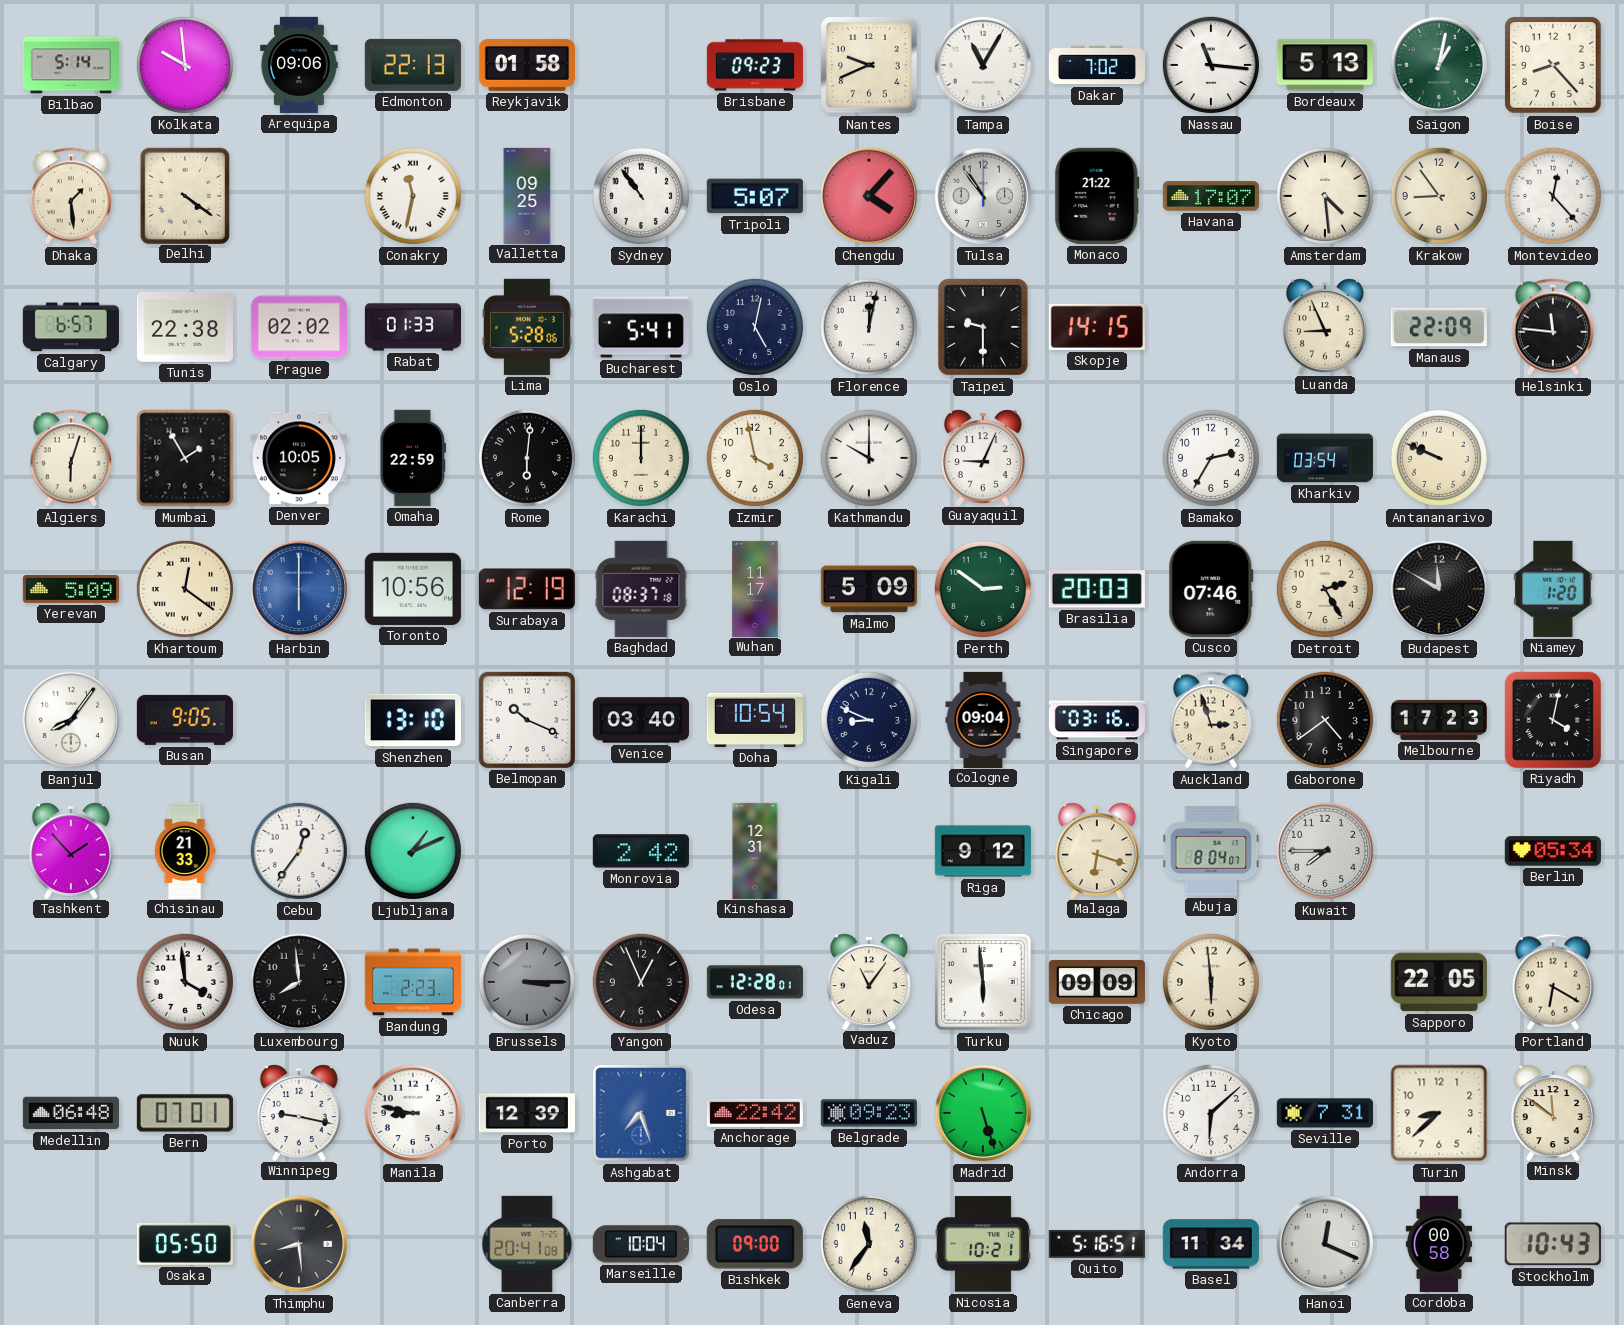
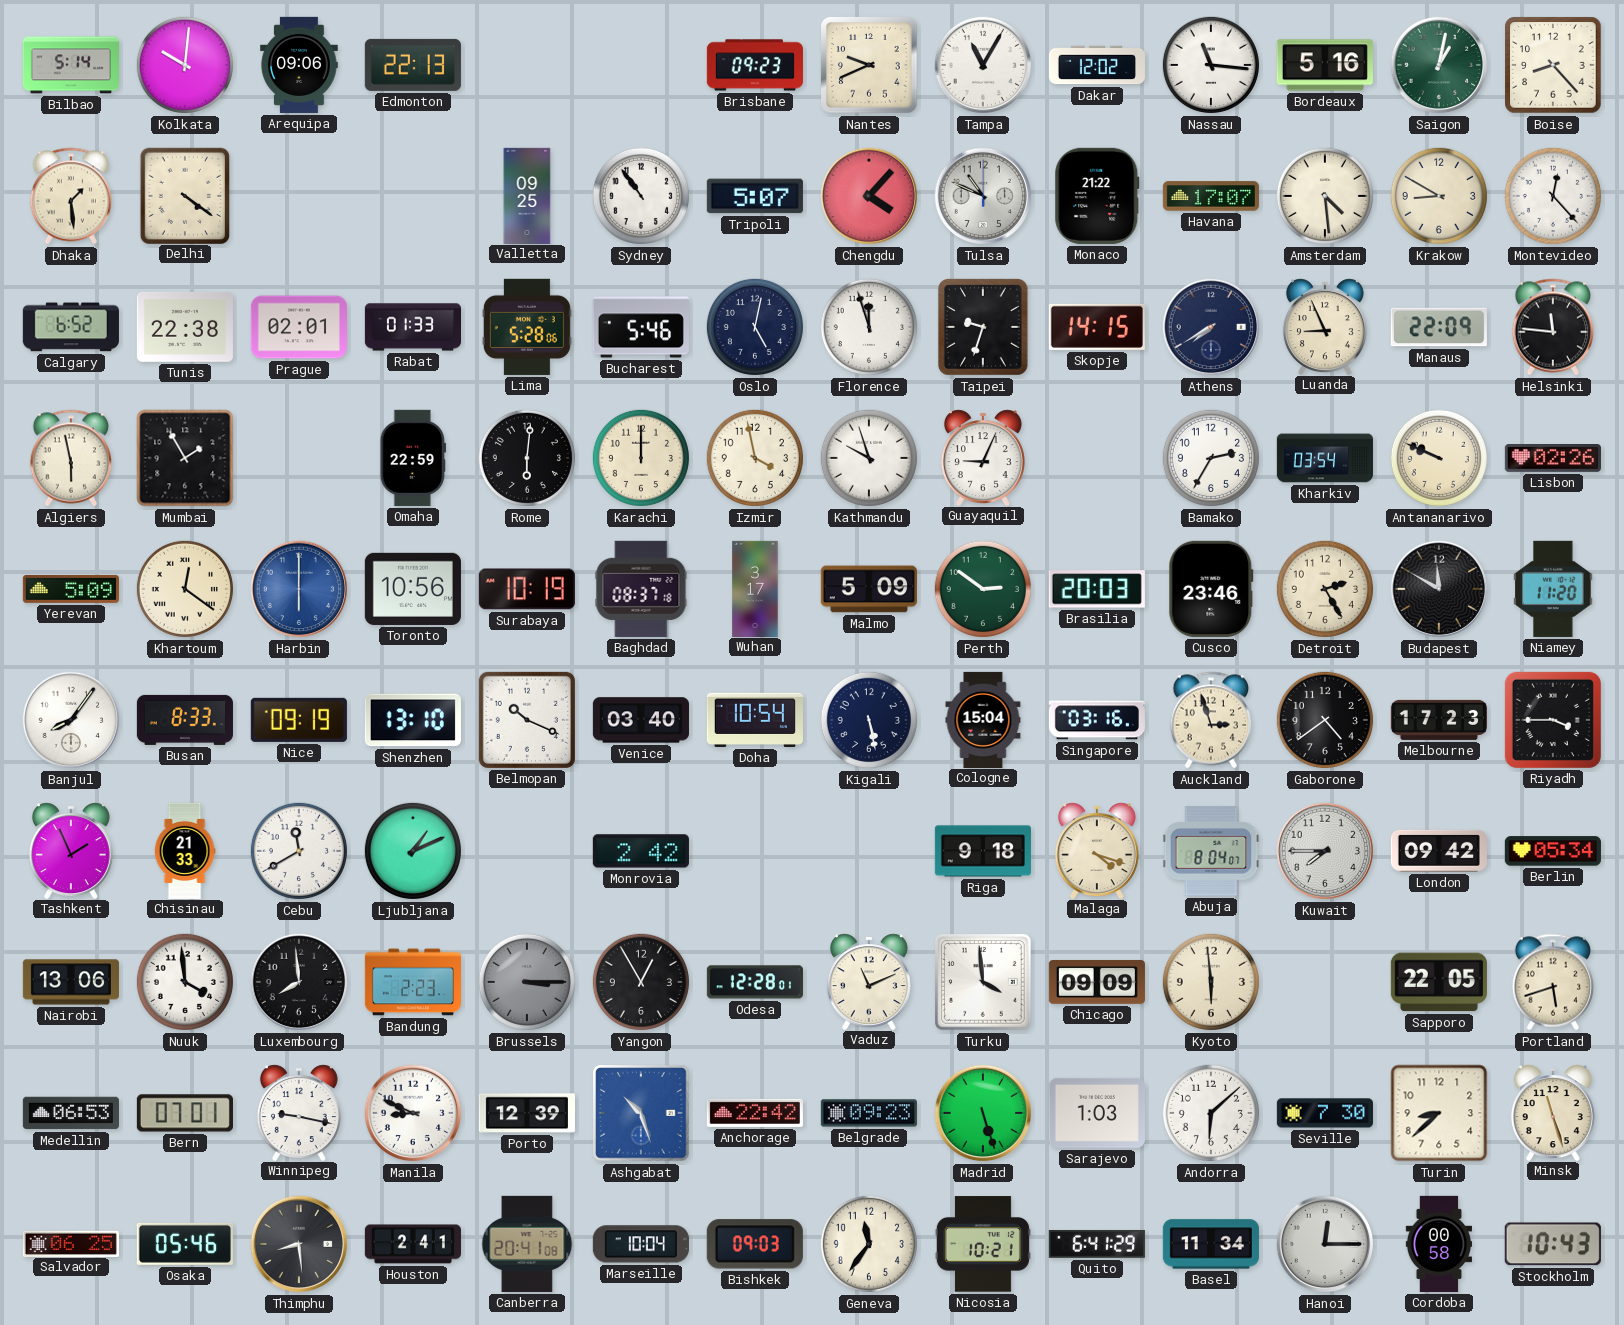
Kolkata: 9:59 -> 10:01
Reykjavik: 01:58 -> none
Dakar: 7:02 -> 12:02
Bordeaux: 5:13 -> 5:16
Conakry: 11:32 -> none
Tulsa: 10:54 -> 10:49
Krakow: 8:54 -> 8:50
Calgary: 6:57 -> 6:52
Prague: 02:02 -> 02:01
Bucharest: 5:41 -> 5:46
Florence: 12:02 -> 11:57
Taipei: 9:30 -> 9:33
Athens: none -> 7:40
Algiers: 6:03 -> 5:58
Denver: 10:05 -> none
Kathmandu: 10:00 -> 9:57
Lisbon: none -> 02:26
Surabaya: 12:19 -> 10:19
Wuhan: 11:17 -> 3:17
Cusco: 07:46 -> 23:46
Niamey: 1:20 -> 11:20
Busan: 9:05 -> 8:33
Nice: none -> 09:19
Kigali: 8:49 -> 5:28
Cologne: 09:04 -> 15:04
Riyadh: 4:02 -> 3:45
Tashkent: 1:53 -> 1:56
Cebu: 12:36 -> 11:40
Kinshasa: 12:31 -> none
Riga: 9:12 -> 9:18
Malaga: 6:18 -> 4:18
London: none -> 09:42
Nairobi: none -> 13:06
Yangon: 12:56 -> 12:55
Vaduz: 11:06 -> 11:11
Turku: 5:59 -> 3:59
Portland: 6:20 -> 5:42
Medellin: 06:48 -> 06:53
Manila: 8:47 -> 8:49
Ashgabat: 7:27 -> 10:27
Sarajevo: none -> 1:03
Seville: 7:31 -> 7:30
Minsk: 11:51 -> 11:27
Salvador: none -> 06:25
Osaka: 05:50 -> 05:46
Houston: none -> 2:41
Bishkek: 09:00 -> 09:03
Quito: 5:16 -> 6:41
Hanoi: 12:19 -> 12:15
